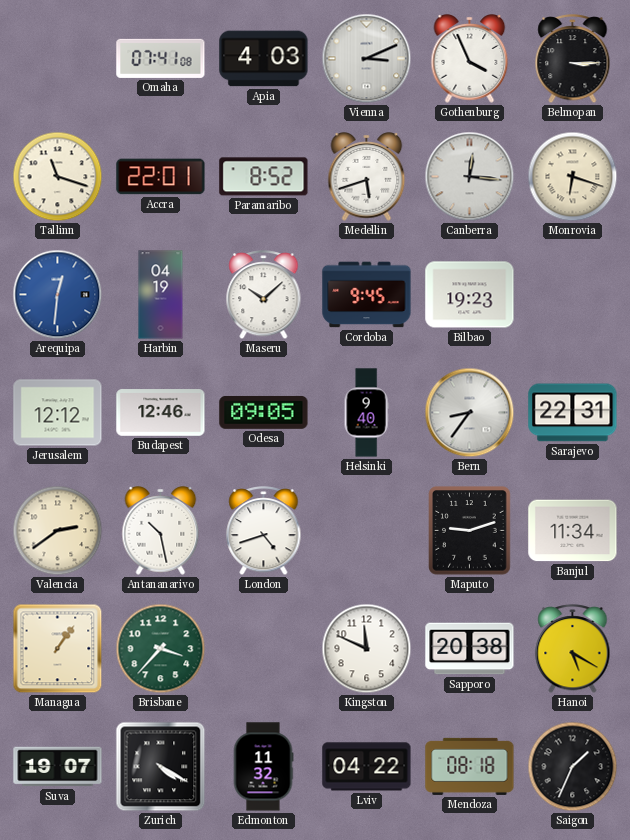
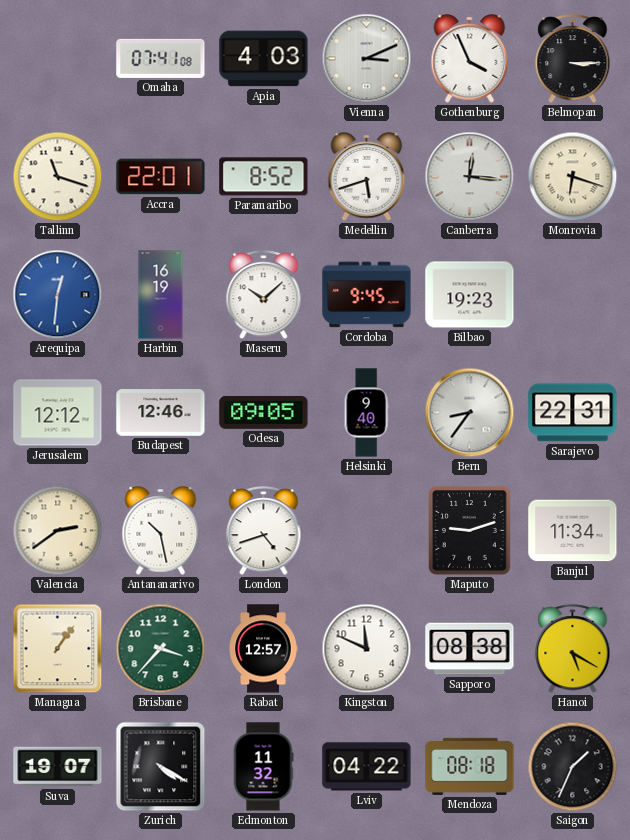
Harbin: 04:19 -> 16:19
Rabat: none -> 12:57
Sapporo: 20:38 -> 08:38
